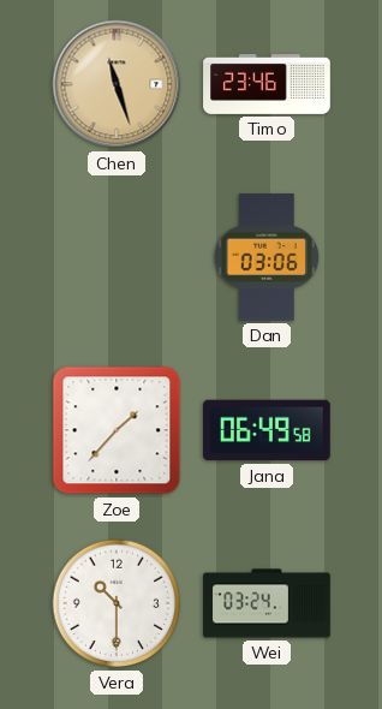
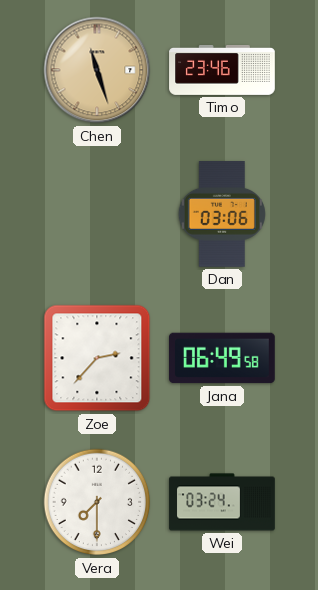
Zoe: 1:37 -> 2:37
Vera: 10:30 -> 7:30
